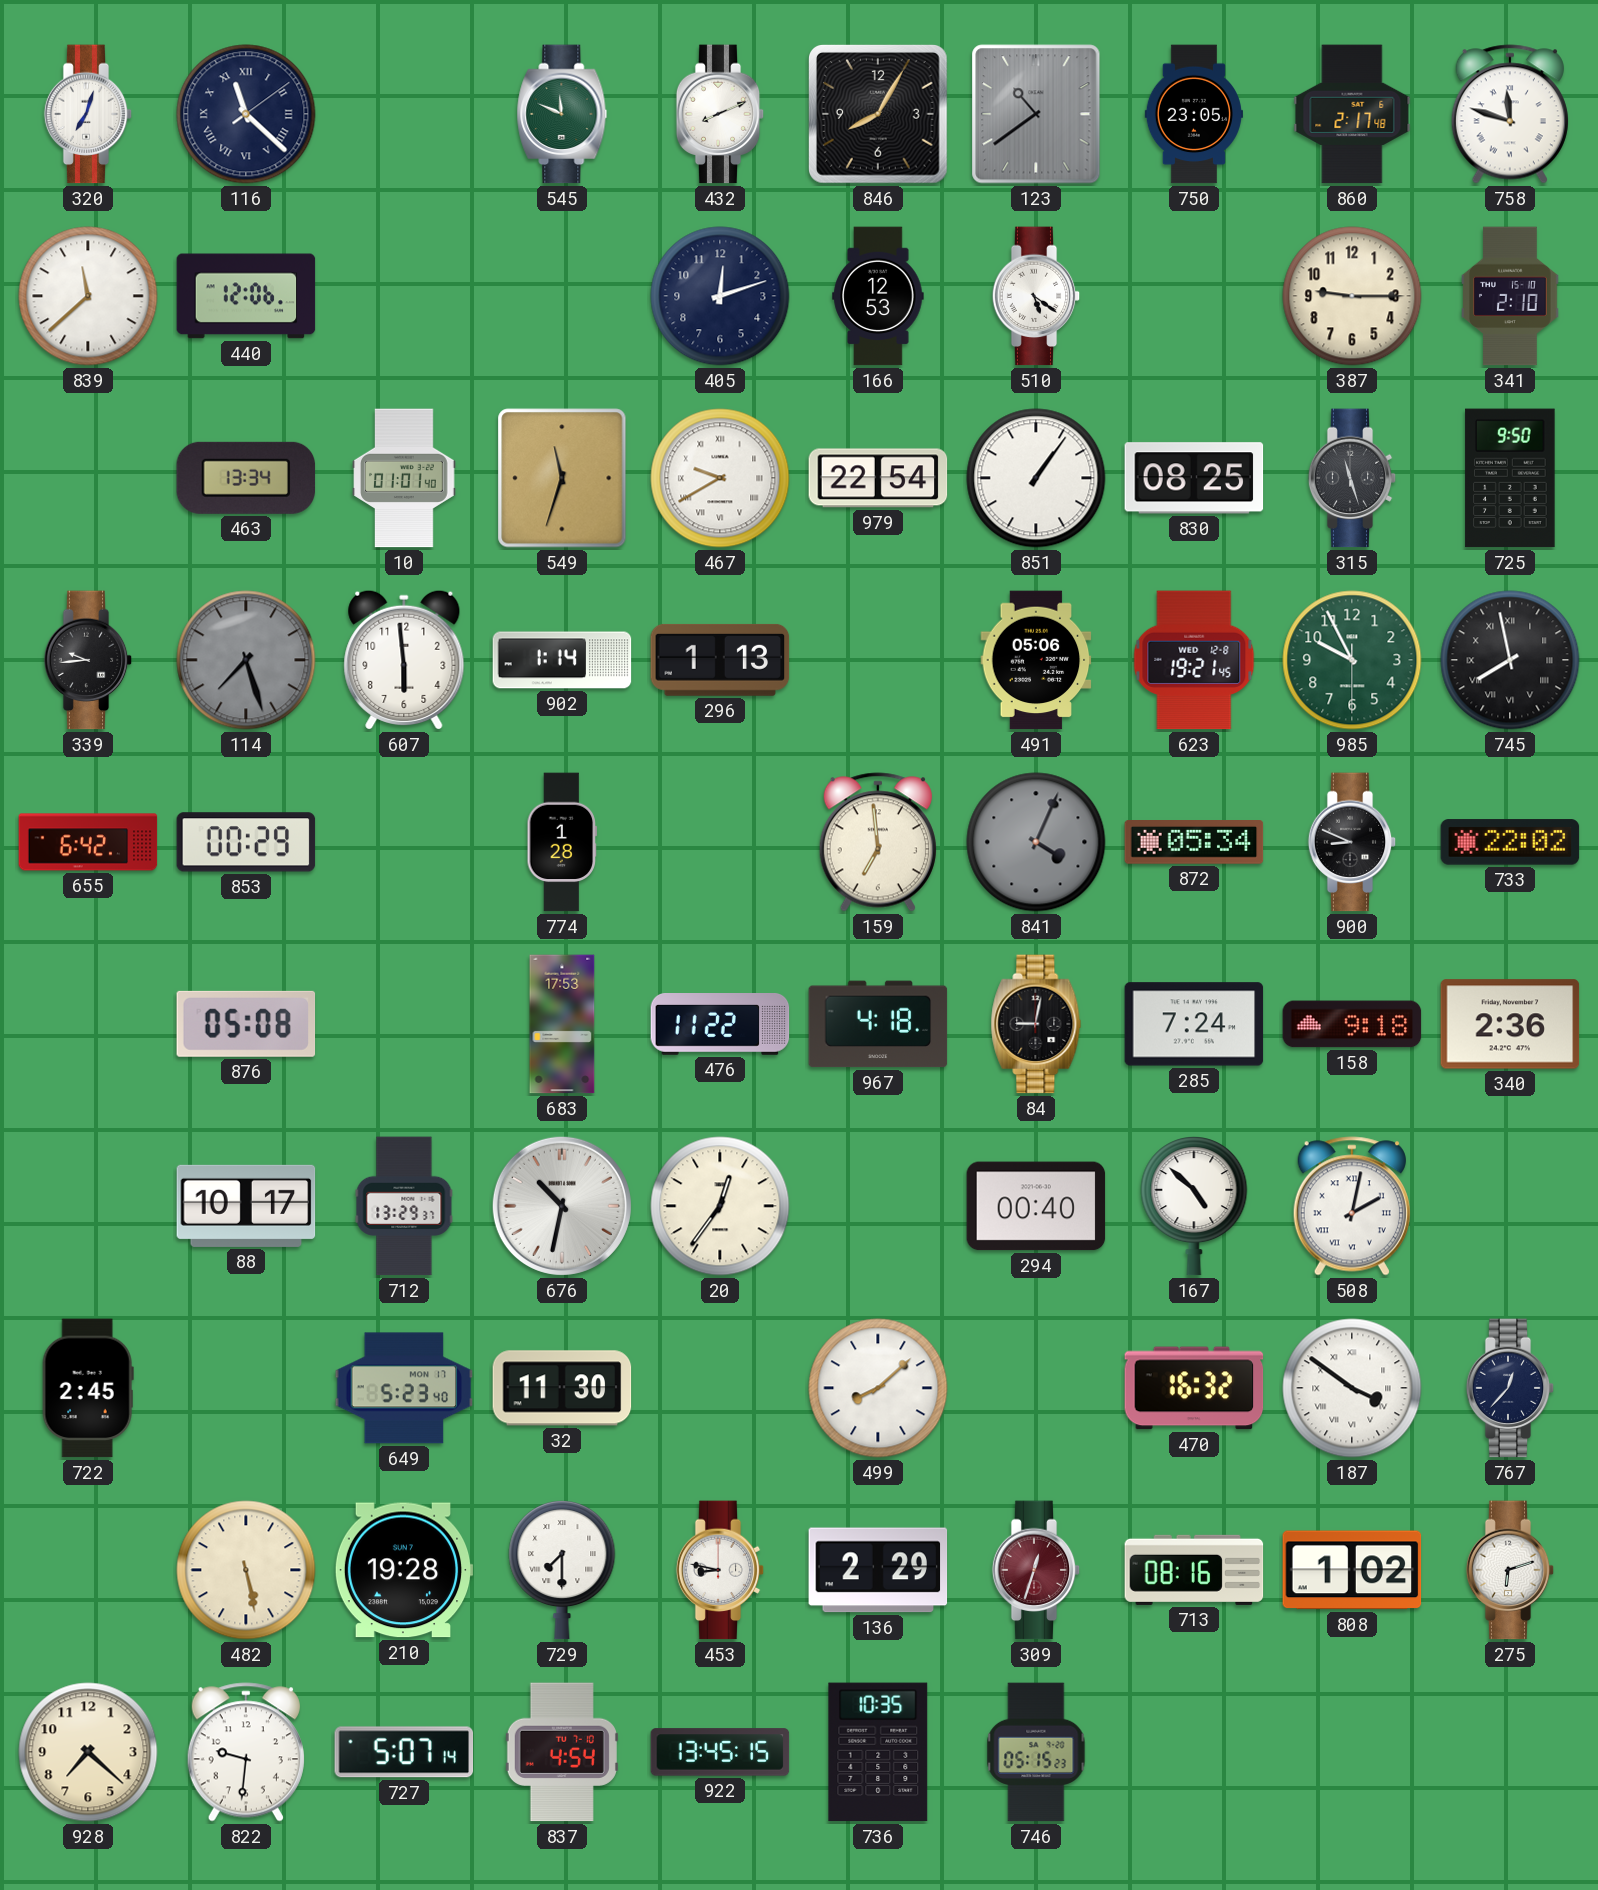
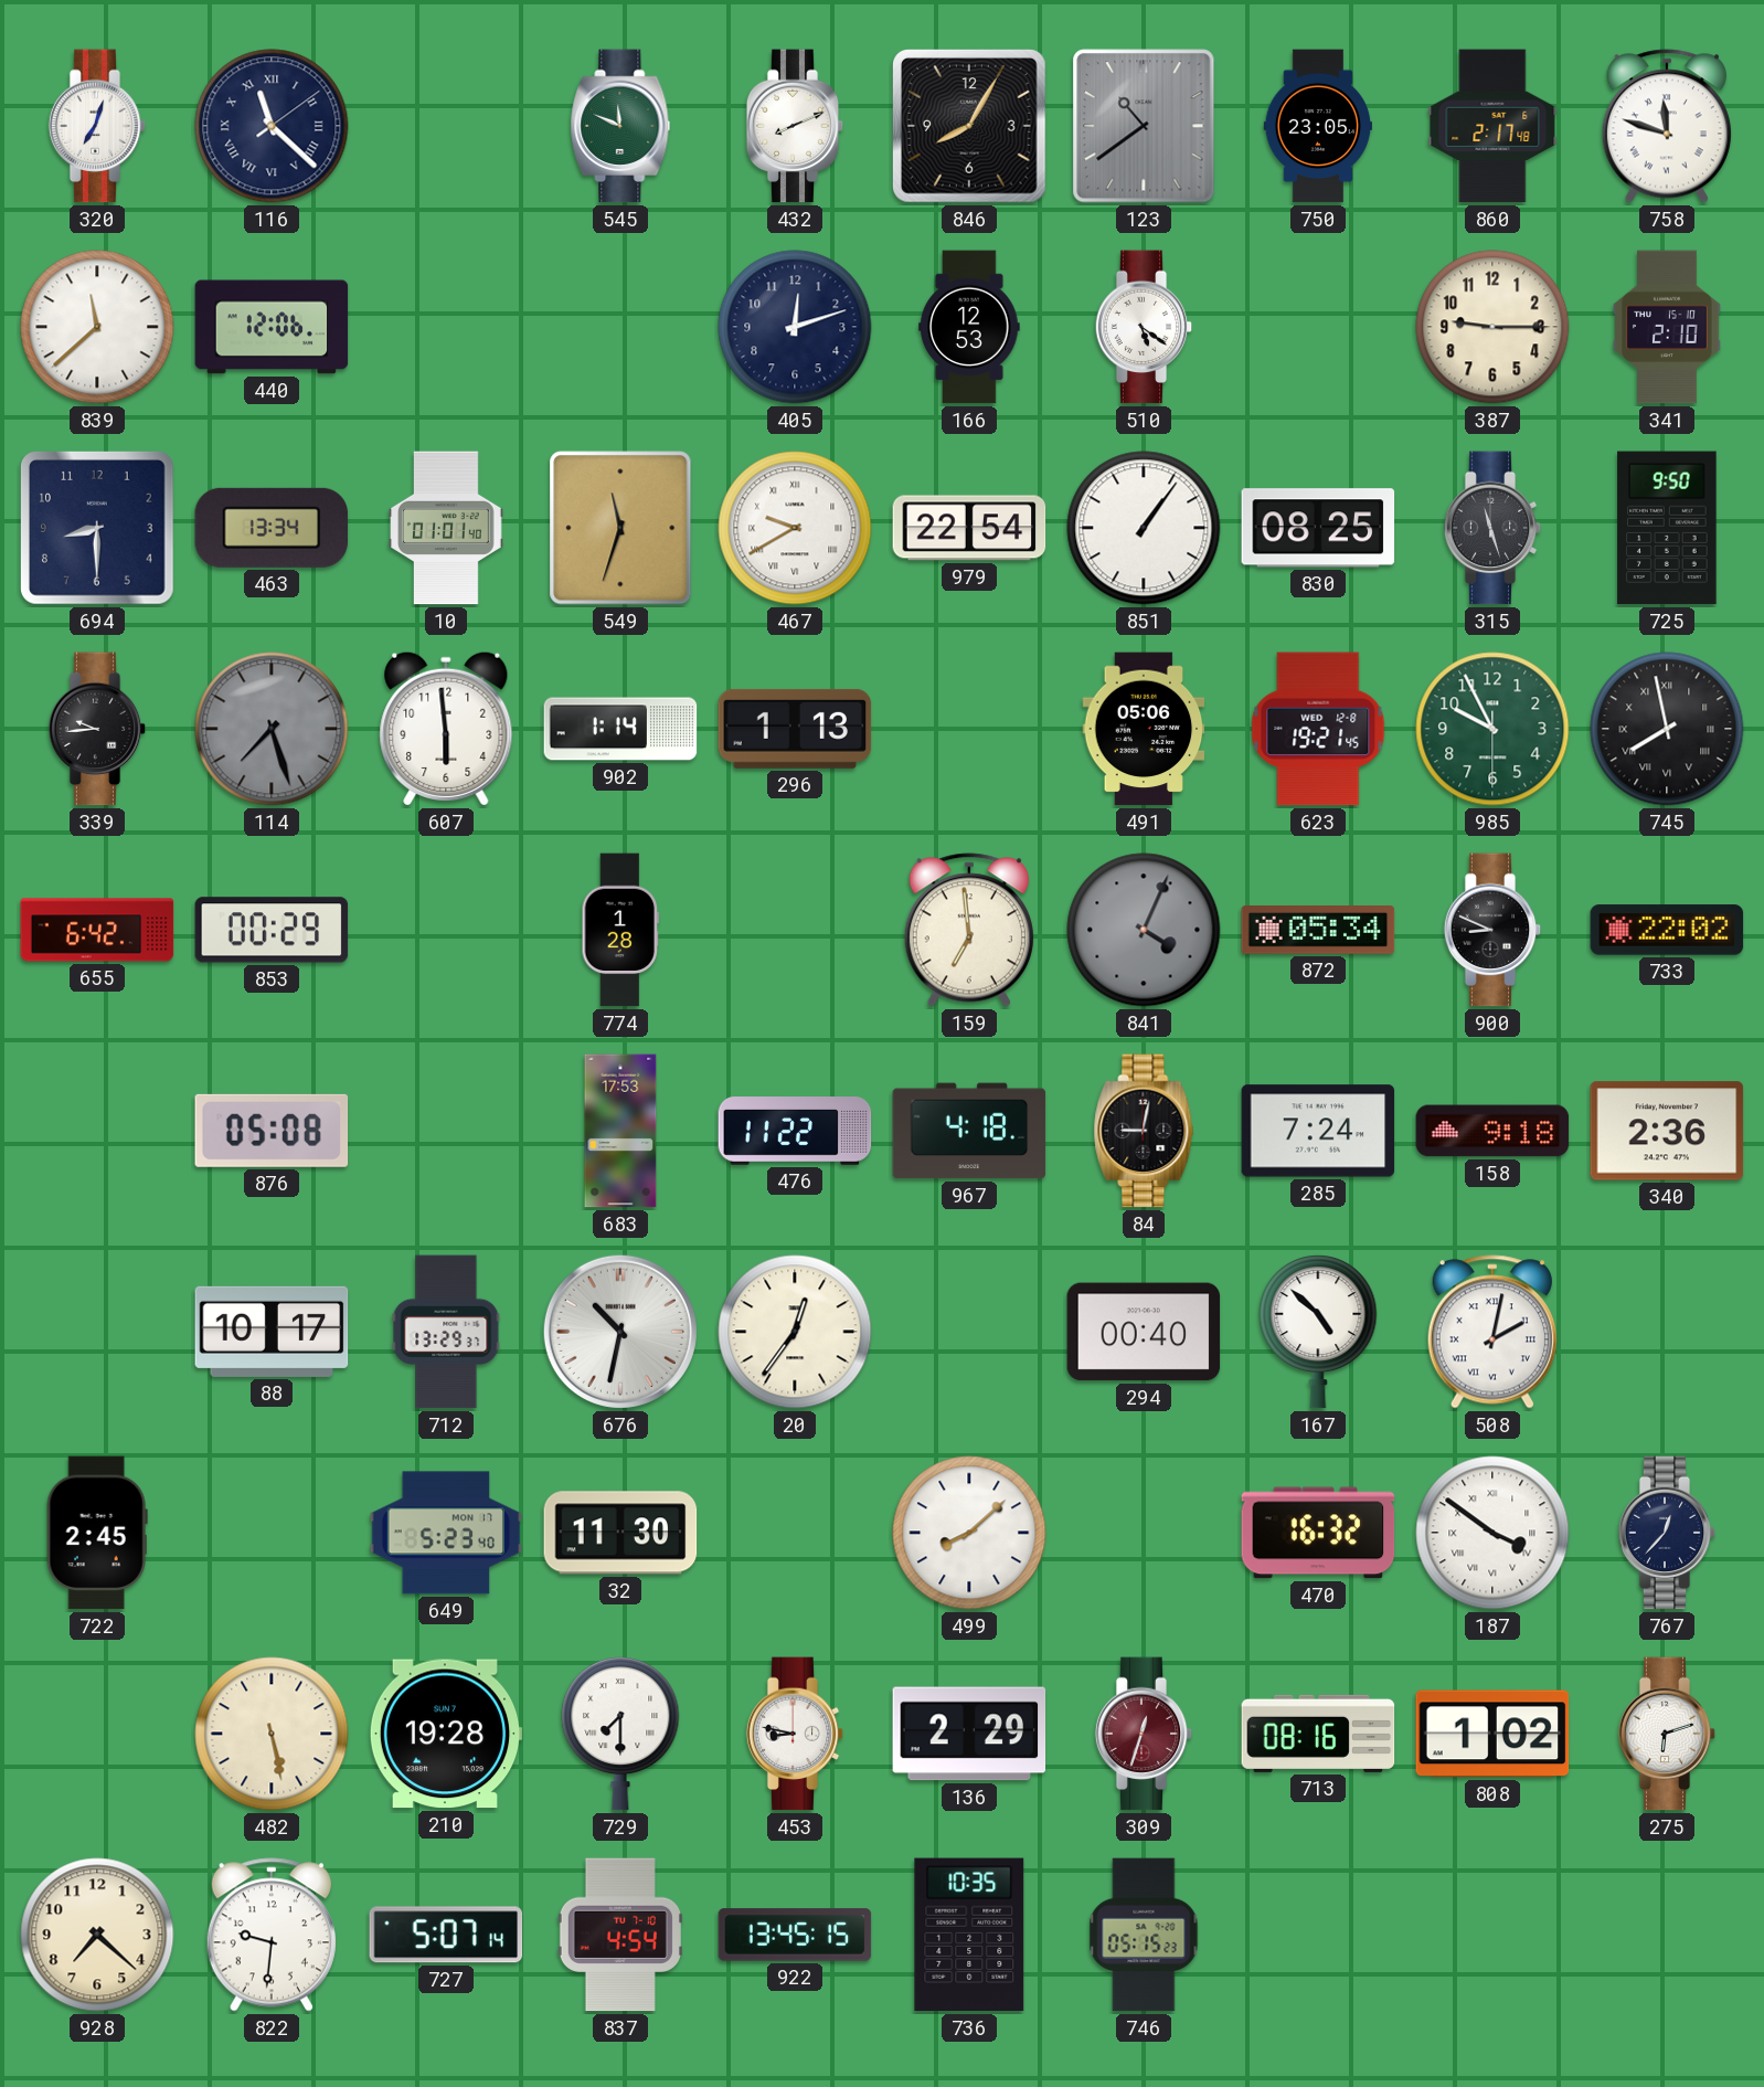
694: none -> 8:30
